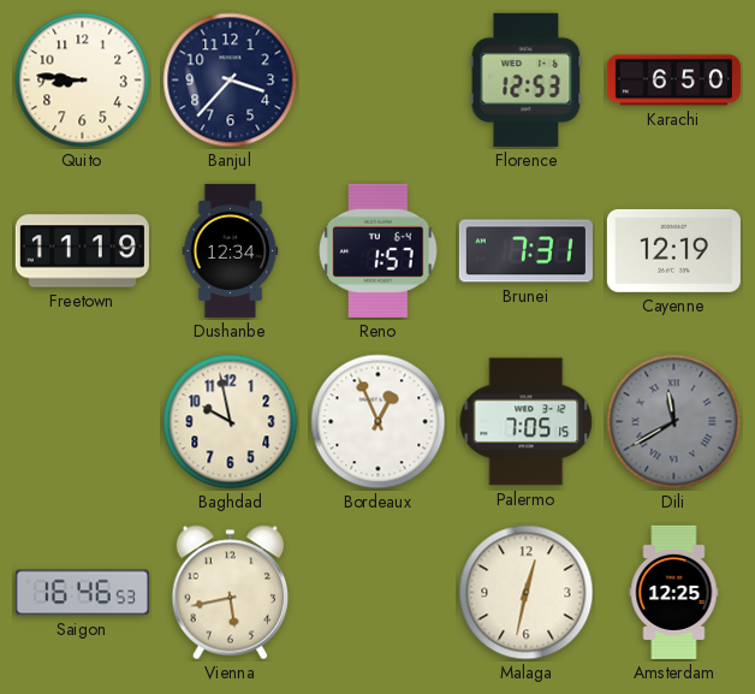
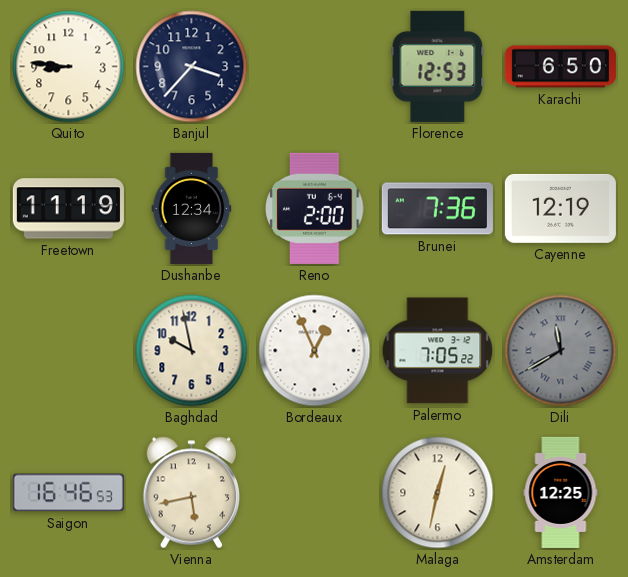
Reno: 1:57 -> 2:00
Brunei: 7:31 -> 7:36
Palermo: 7:05:15 -> 7:05:22
